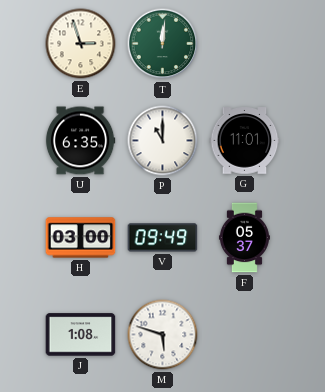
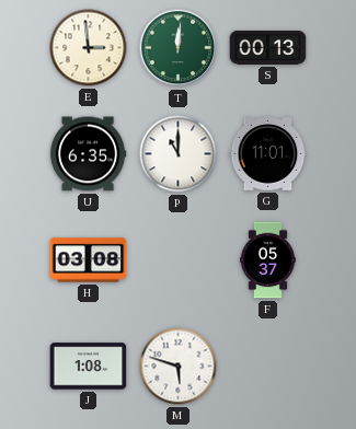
E: 2:57 -> 2:59
S: none -> 00:13
H: 03:00 -> 03:08
V: 09:49 -> none
